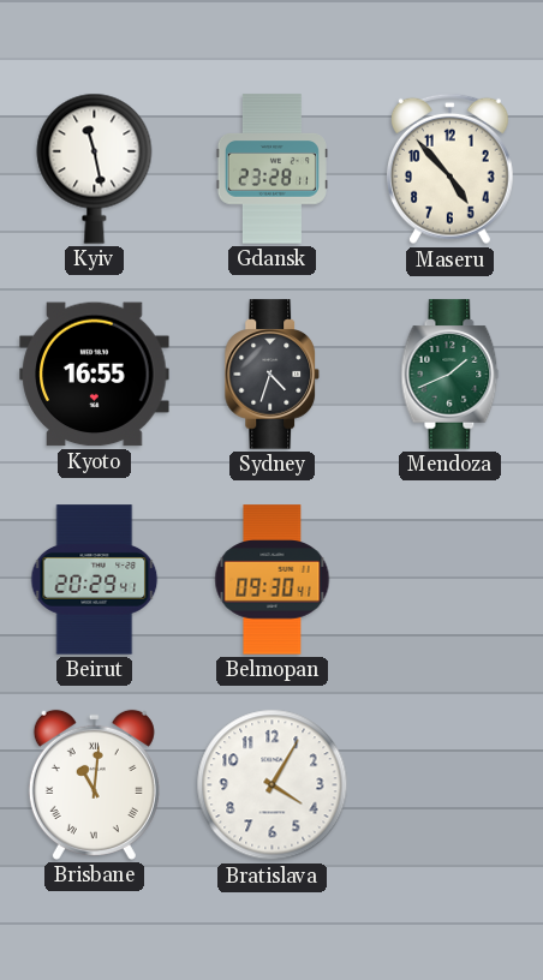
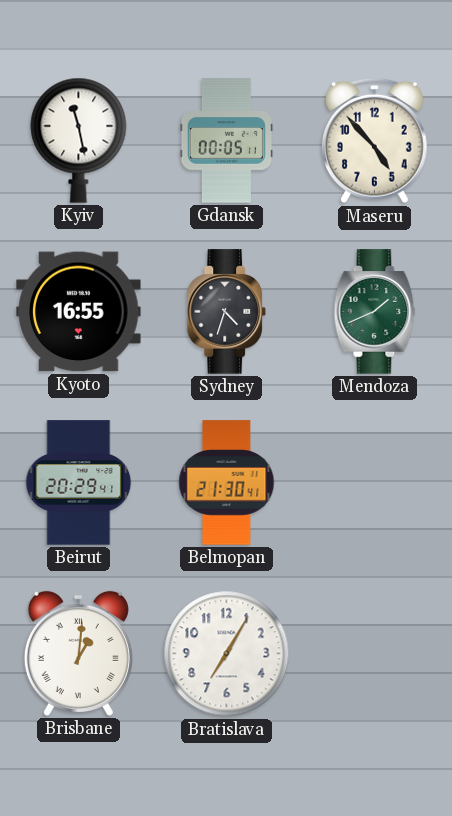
Gdansk: 23:28 -> 00:05
Belmopan: 09:30 -> 21:30
Brisbane: 11:01 -> 1:01
Bratislava: 4:05 -> 7:05
